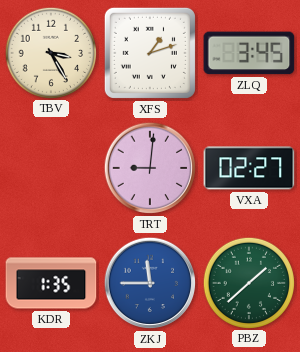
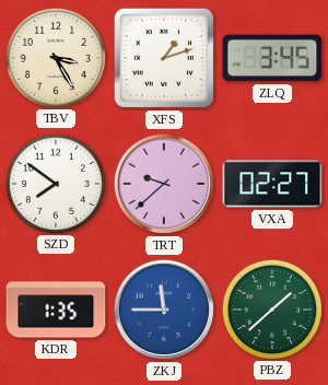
SZD: none -> 7:51
TRT: 9:01 -> 9:38
